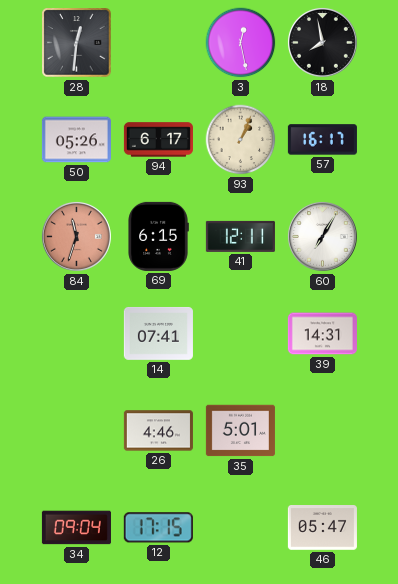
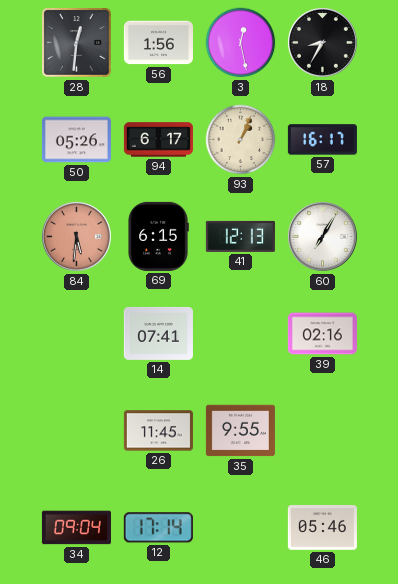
56: none -> 1:56
18: 7:58 -> 8:35
84: 11:33 -> 5:31
41: 12:11 -> 12:13
39: 14:31 -> 02:16
26: 4:46 -> 11:45
35: 5:01 -> 9:55
12: 17:15 -> 17:14
46: 05:47 -> 05:46
